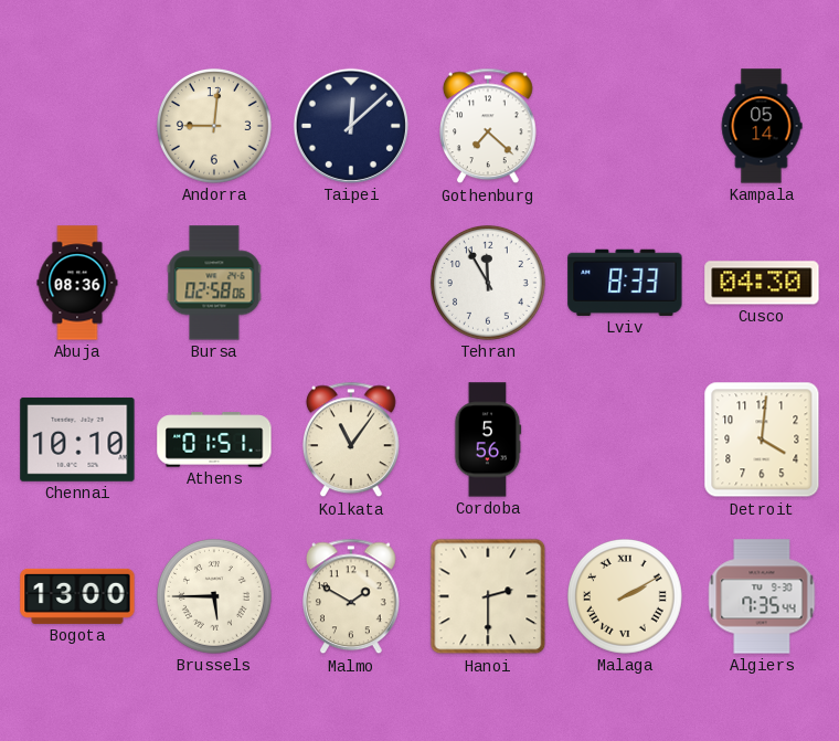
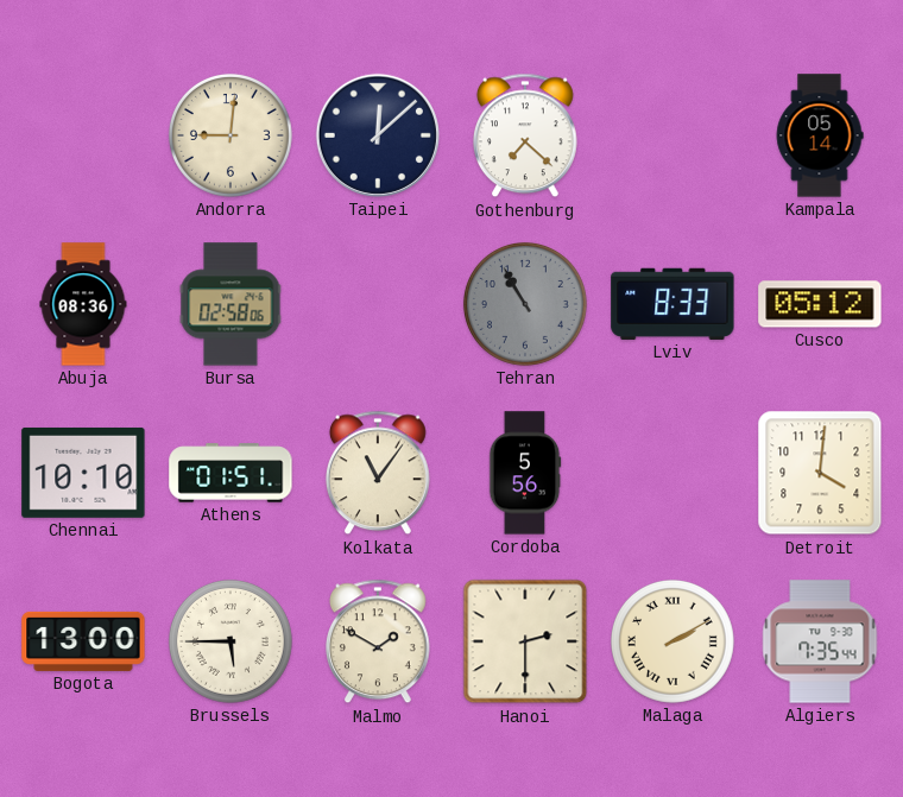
Tehran: 11:55 -> 10:55
Tehran dial: white -> grey
Cusco: 04:30 -> 05:12
